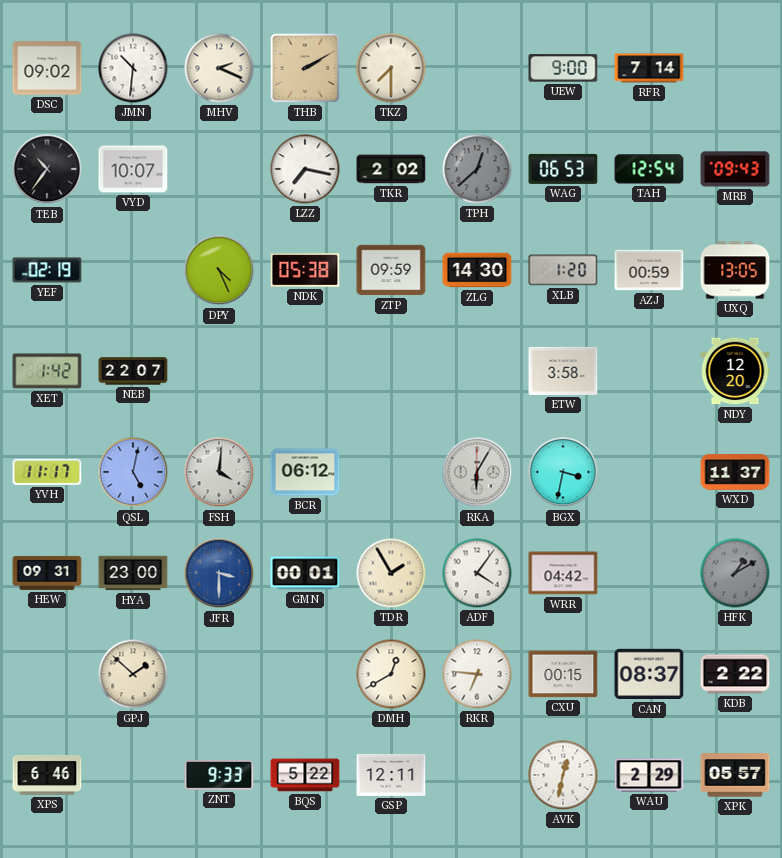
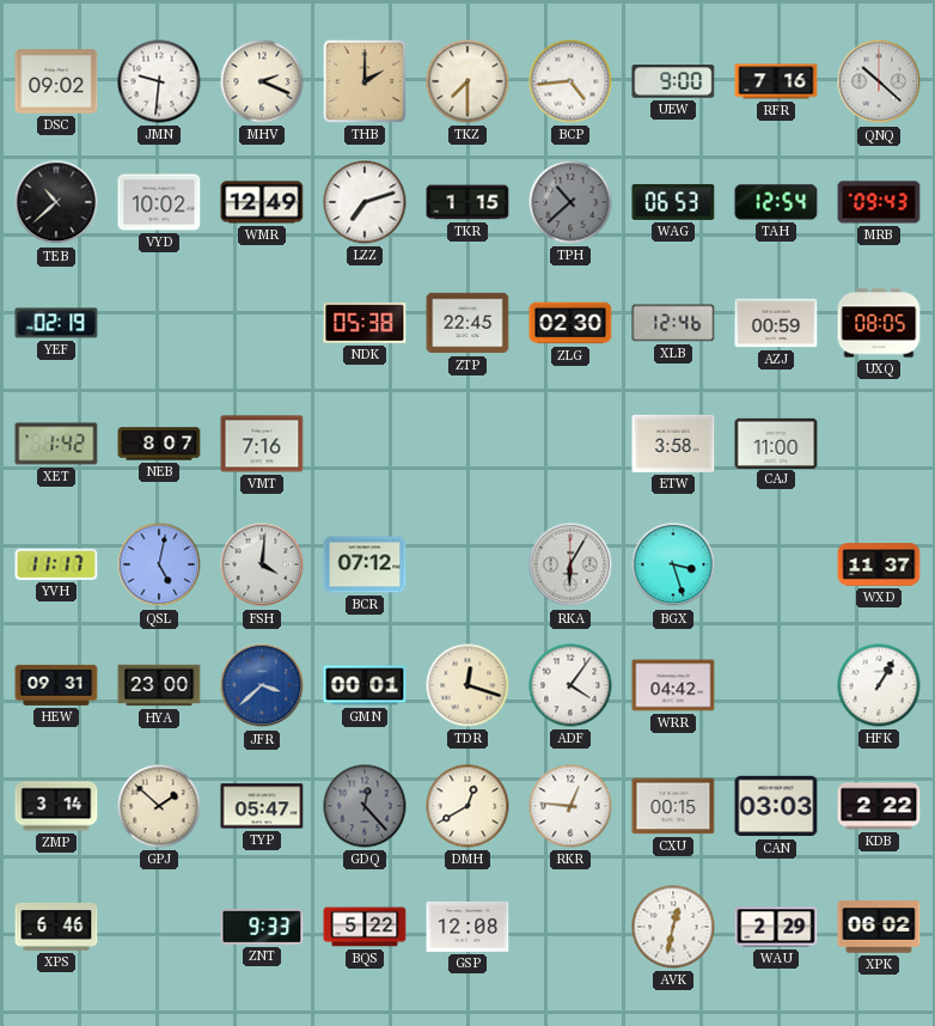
JMN: 10:31 -> 9:31
THB: 2:10 -> 2:00
BCP: none -> 4:44
RFR: 7:14 -> 7:16
QNQ: none -> 10:22
TEB: 10:36 -> 10:38
VYD: 10:07 -> 10:02
WMR: none -> 12:49
LZZ: 7:17 -> 7:12
TKR: 2:02 -> 1:15
TPH: 12:38 -> 10:38
DPY: 4:26 -> none
ZTP: 09:59 -> 22:45
ZLG: 14:30 -> 02:30
XLB: 1:20 -> 12:46
UXQ: 13:05 -> 08:05
NEB: 22:07 -> 8:07
VMT: none -> 7:16
CAJ: none -> 11:00
NDY: 12:20 -> none
BCR: 06:12 -> 07:12
BGX: 3:32 -> 3:27
JFR: 3:30 -> 3:38
TDR: 1:55 -> 12:18
HFK: 1:10 -> 1:05
HFK dial: grey -> white
ZMP: none -> 3:14
TYP: none -> 05:47
GDQ: none -> 12:23
RKR: 6:46 -> 12:46
CAN: 08:37 -> 03:03
GSP: 12:11 -> 12:08
XPK: 05:57 -> 06:02
